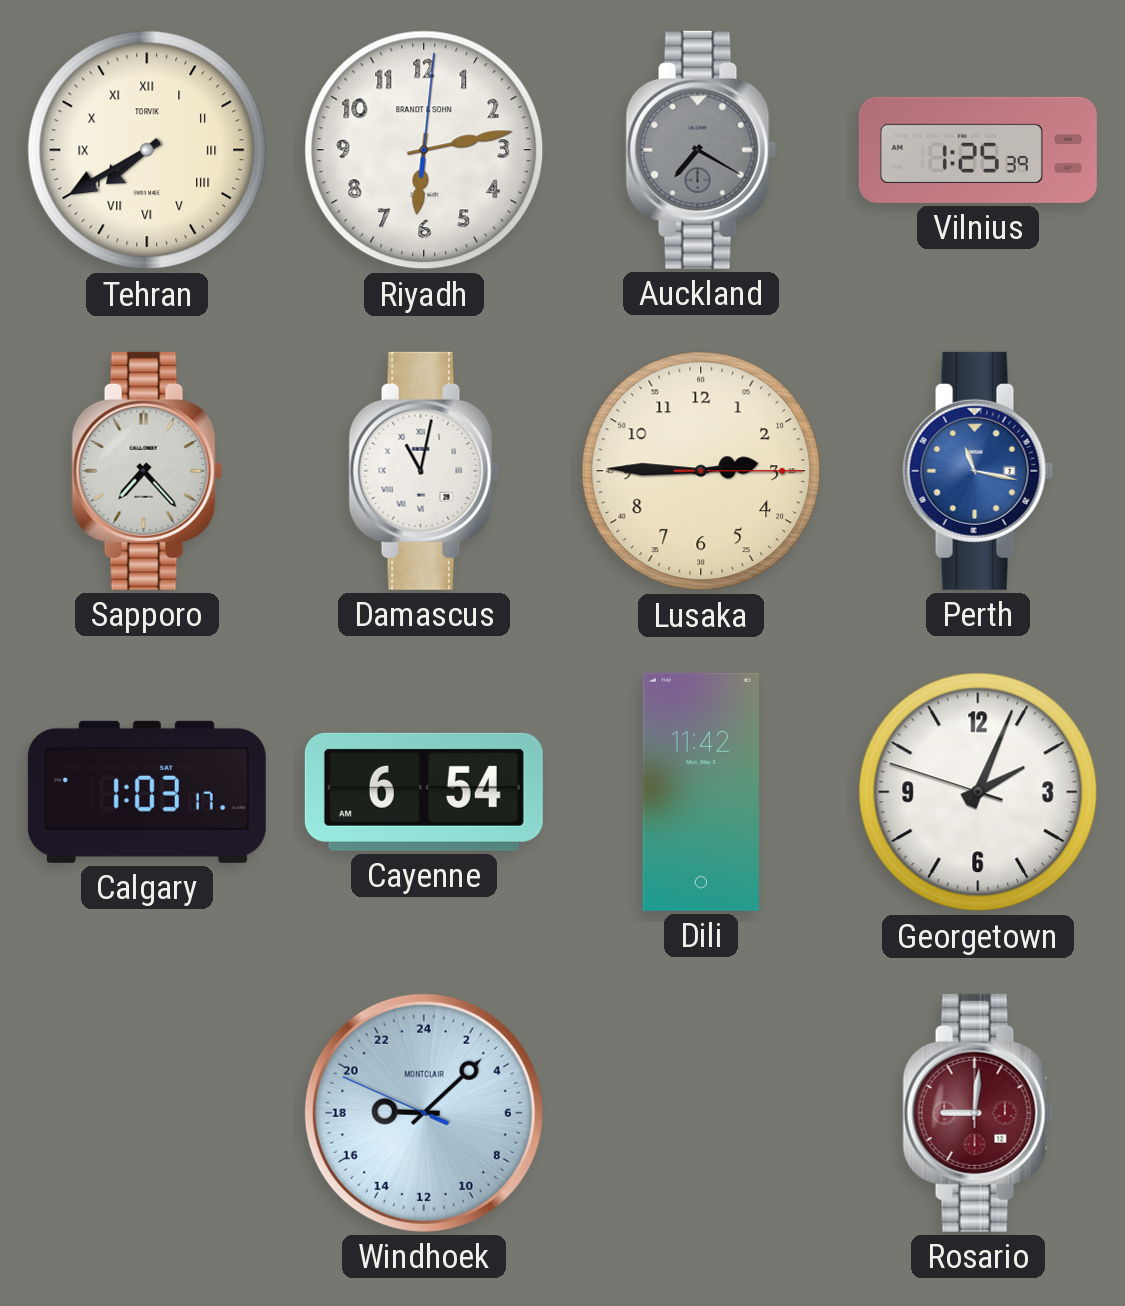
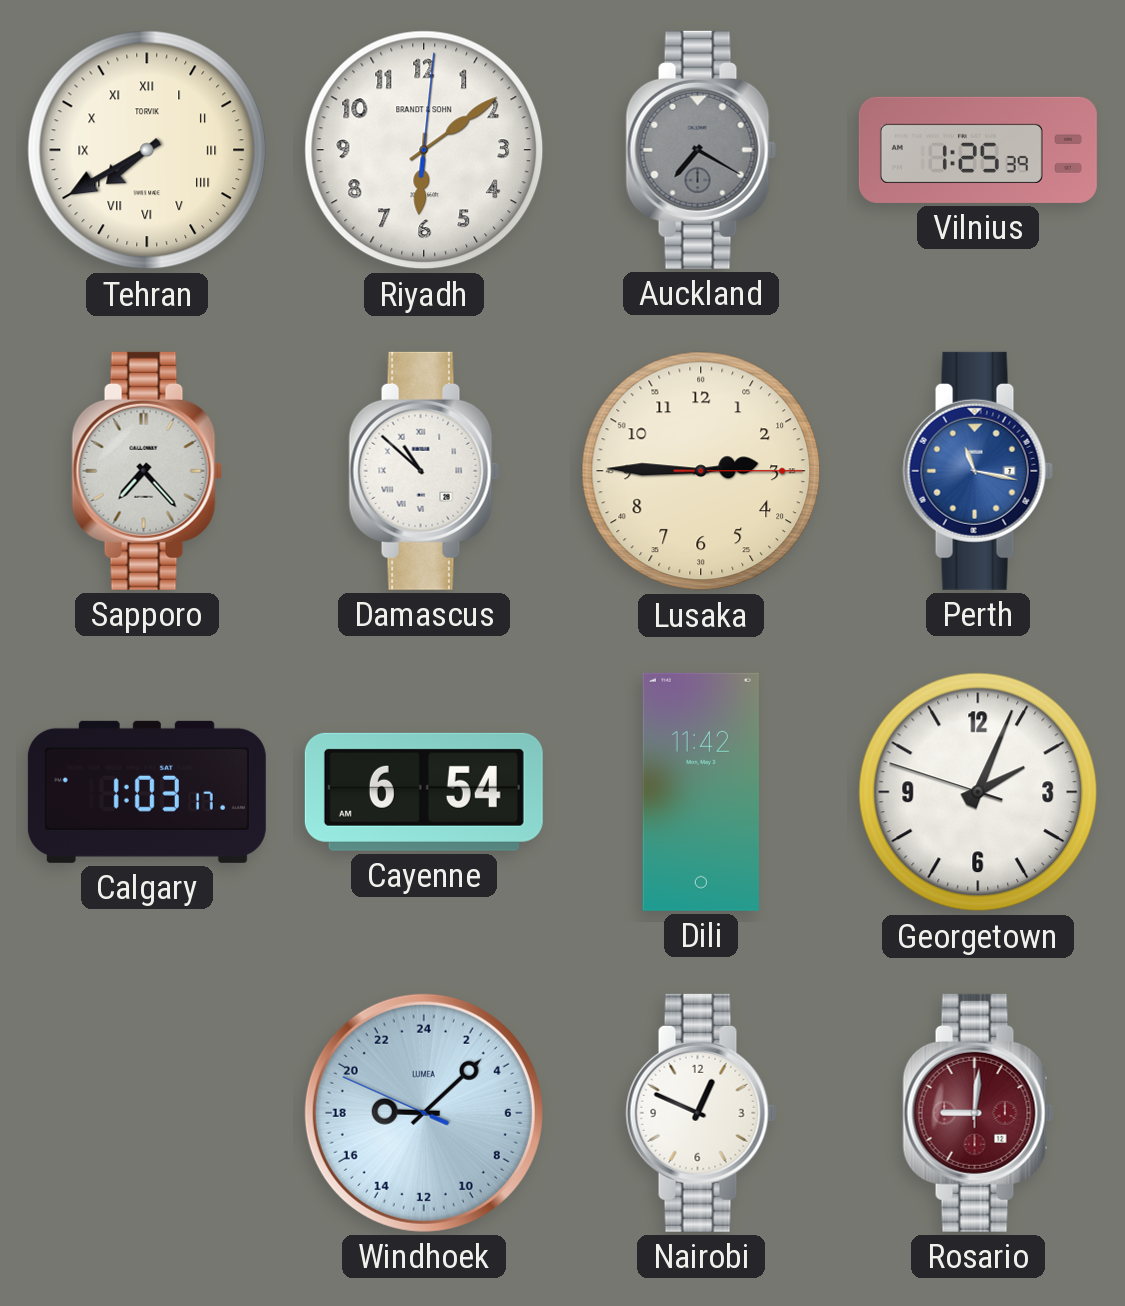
Riyadh: 6:13 -> 6:09
Damascus: 11:02 -> 10:52
Windhoek brand: MONTCLAIR -> LUMEA
Nairobi: none -> 12:49
